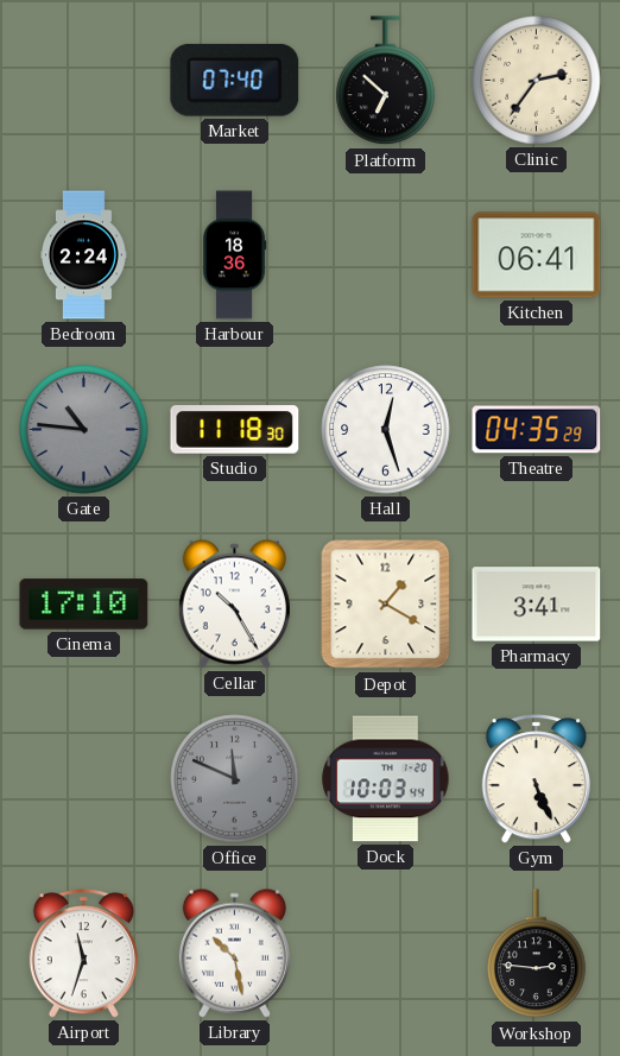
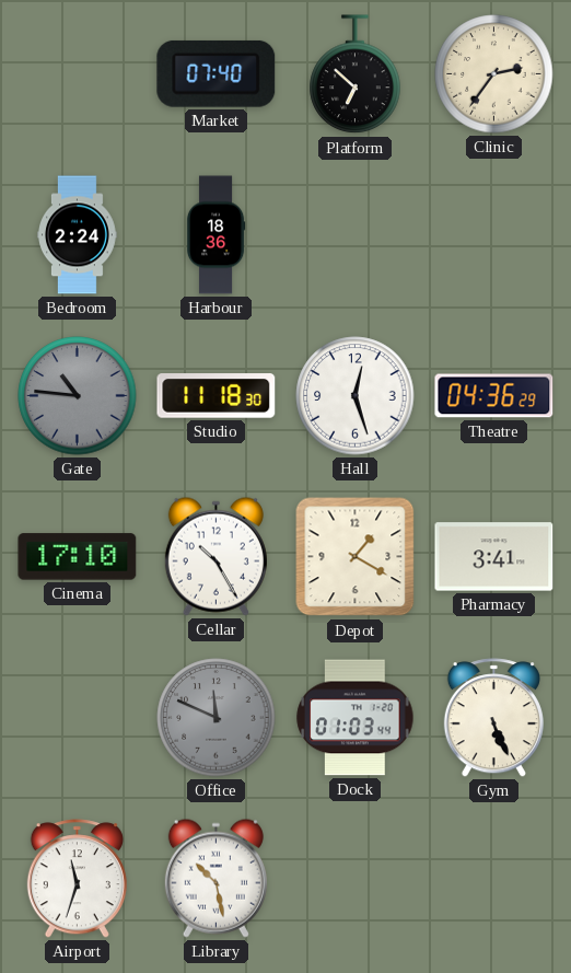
Kitchen: 06:41 -> none
Theatre: 04:35 -> 04:36
Dock: 10:03 -> 01:03
Workshop: 2:46 -> none
